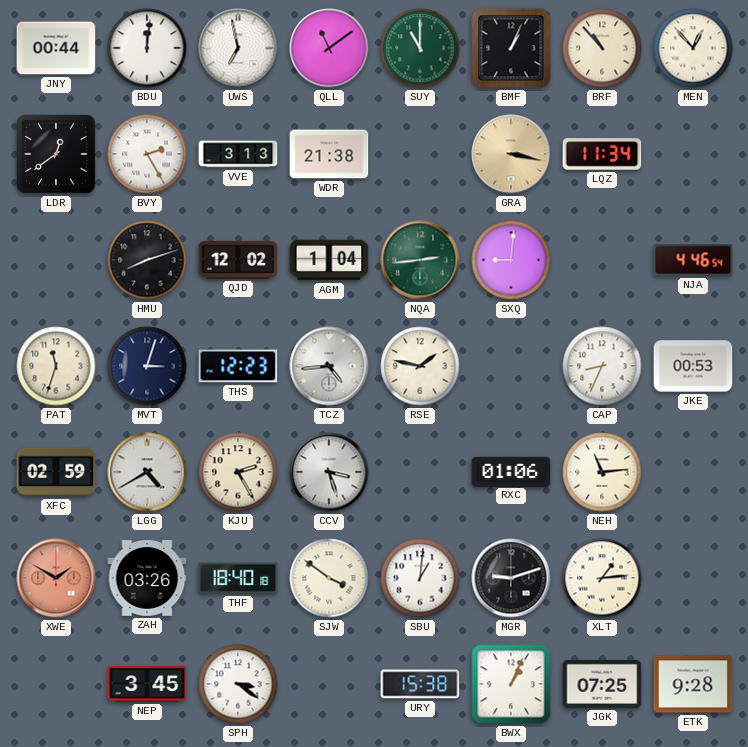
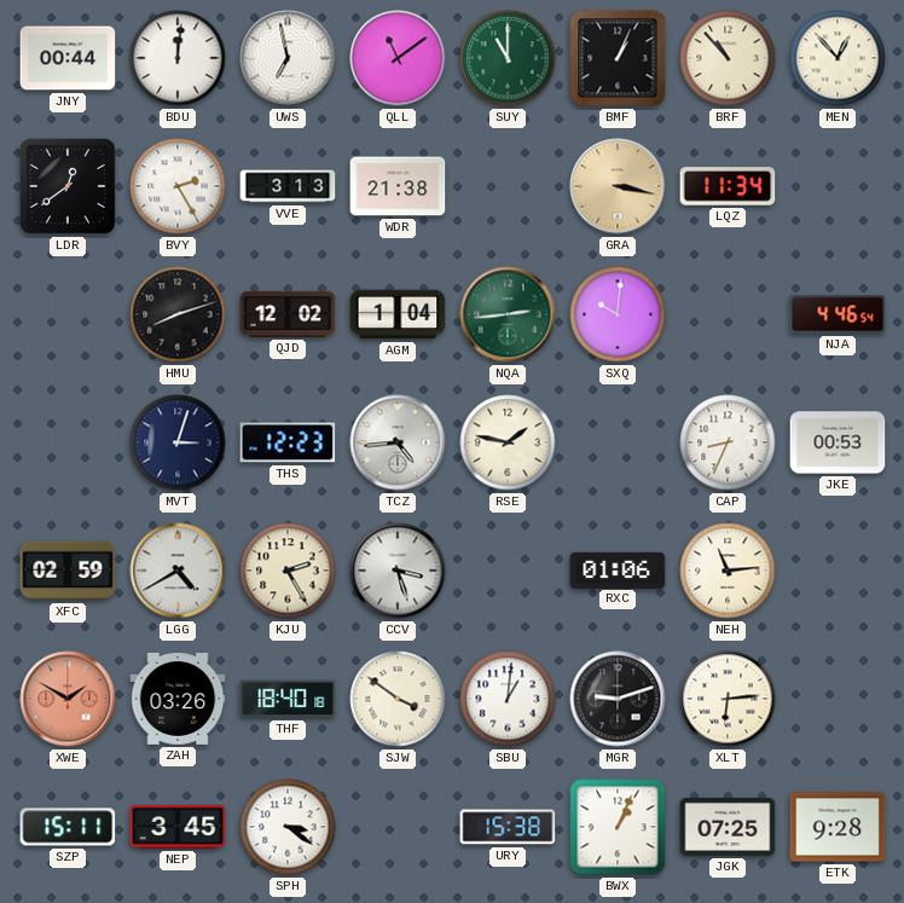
SXQ: 9:01 -> 10:01
PAT: 11:33 -> none
XLT: 1:14 -> 6:14
SZP: none -> 15:11
